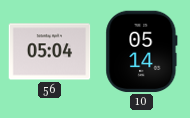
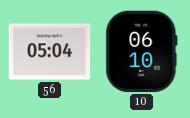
10: 05:14 -> 06:10
